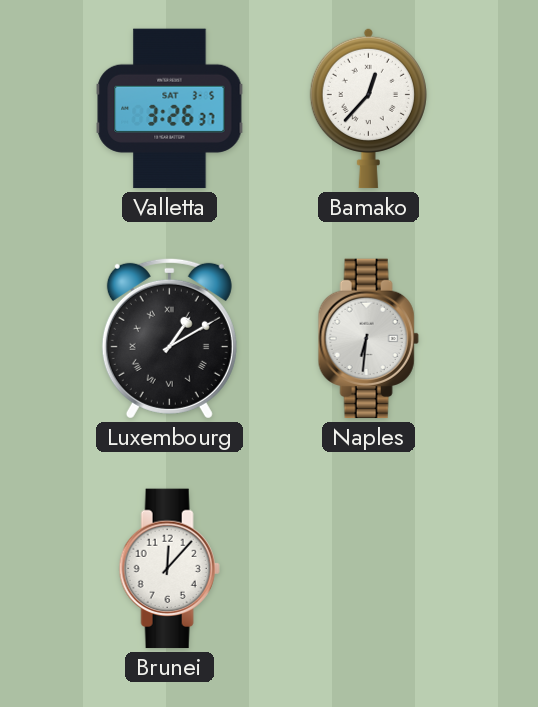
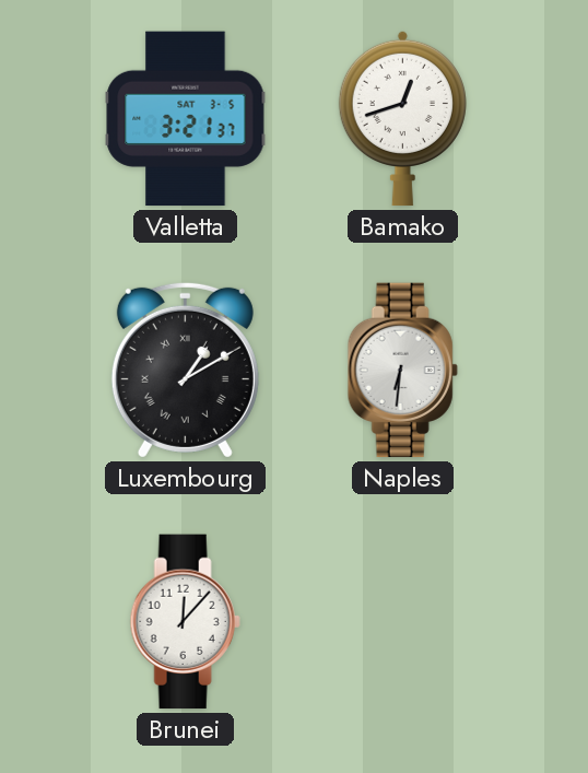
Valletta: 3:26 -> 3:21
Bamako: 12:37 -> 12:42
